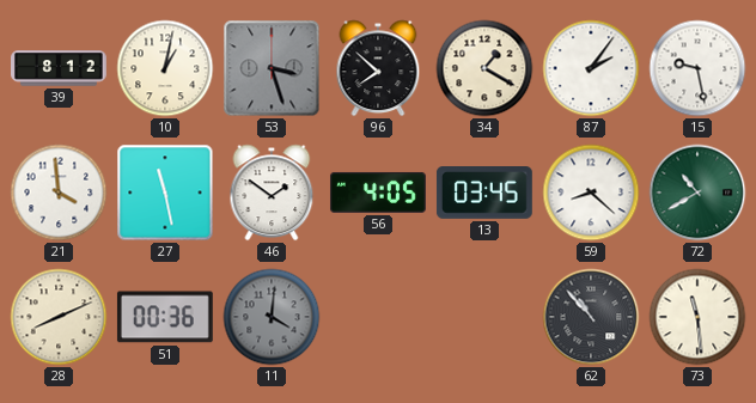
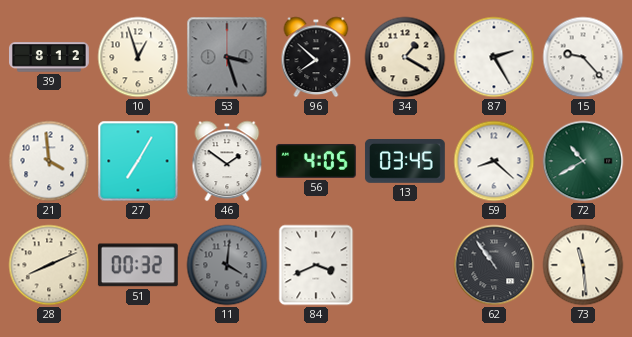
10: 1:02 -> 12:57
87: 2:06 -> 2:25
15: 9:28 -> 9:23
27: 11:28 -> 7:05
51: 00:36 -> 00:32
84: none -> 3:41
62: 10:53 -> 10:54
